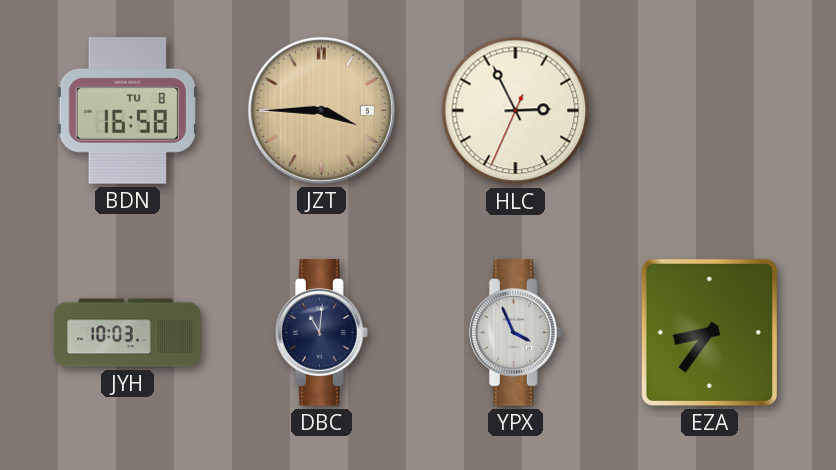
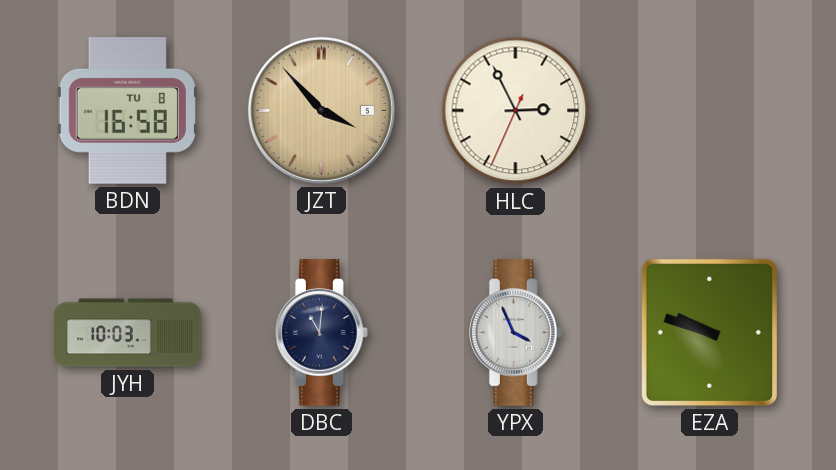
JZT: 3:45 -> 3:53
EZA: 8:36 -> 9:48
